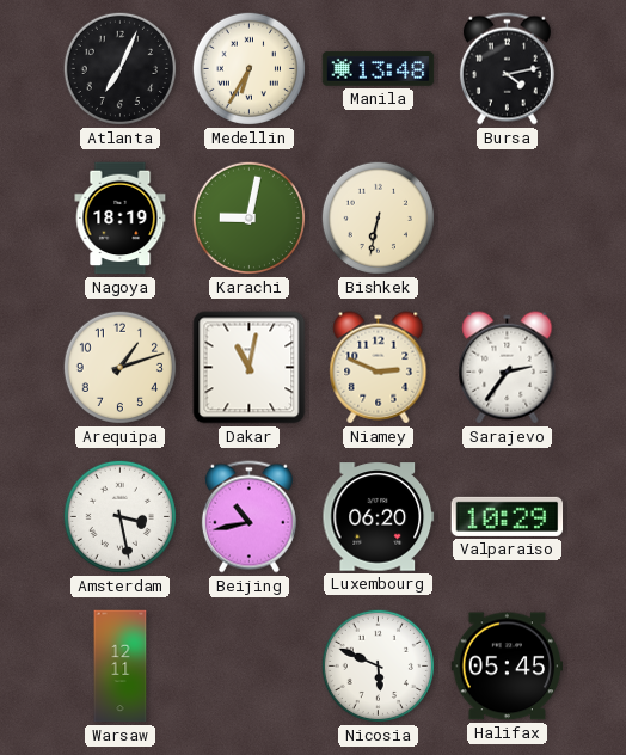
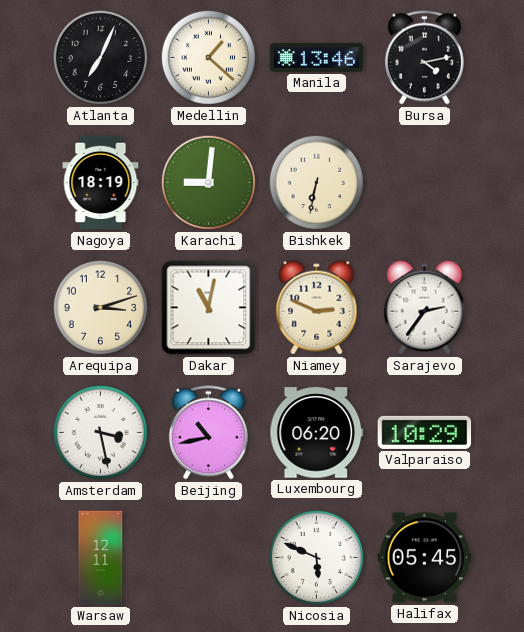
Medellin: 6:35 -> 1:22
Manila: 13:48 -> 13:46
Karachi: 9:02 -> 9:01
Arequipa: 1:12 -> 3:12
